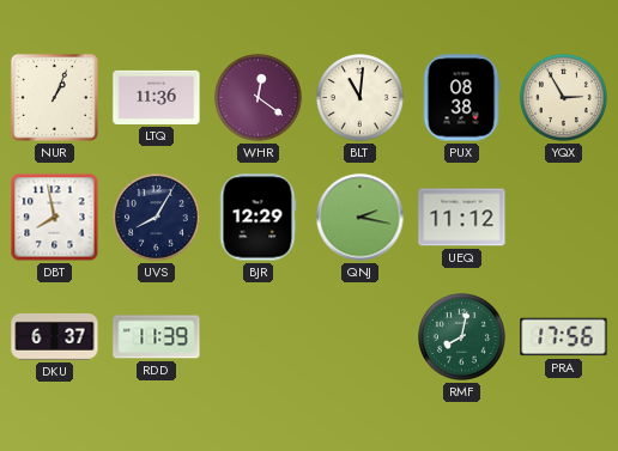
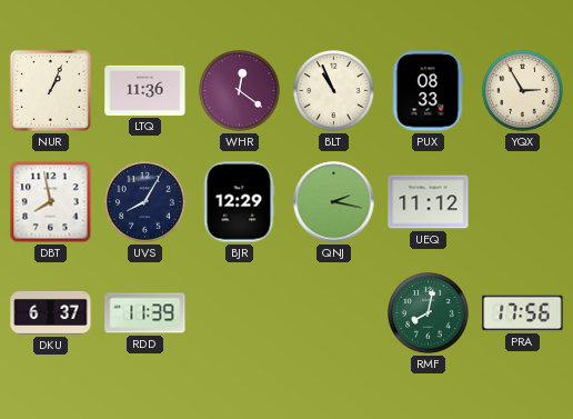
BLT: 11:01 -> 10:56
PUX: 08:38 -> 08:33
